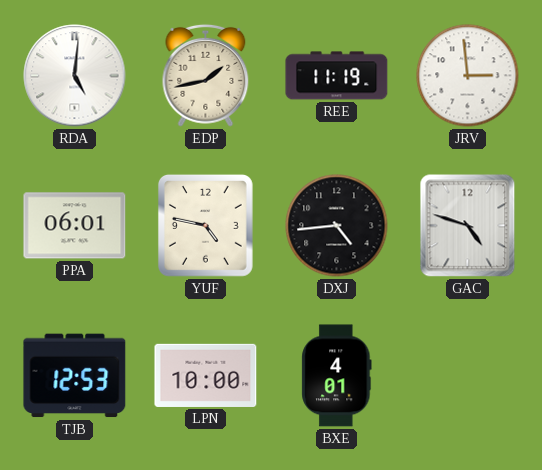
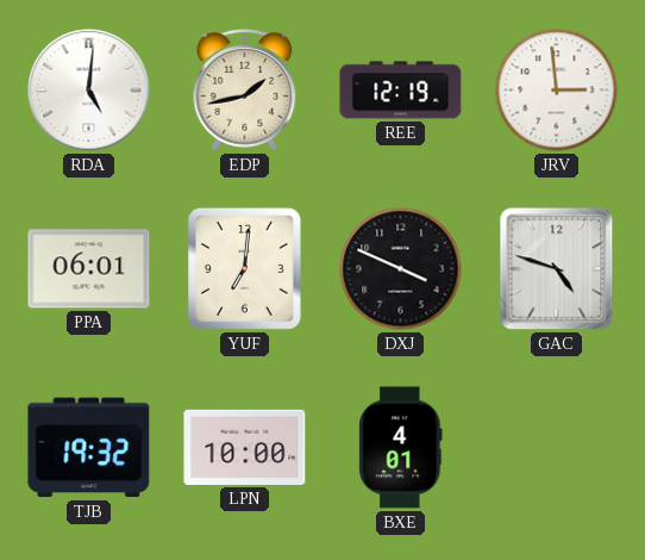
REE: 11:19 -> 12:19
YUF: 4:47 -> 7:01
DXJ: 4:44 -> 3:49
TJB: 12:53 -> 19:32
